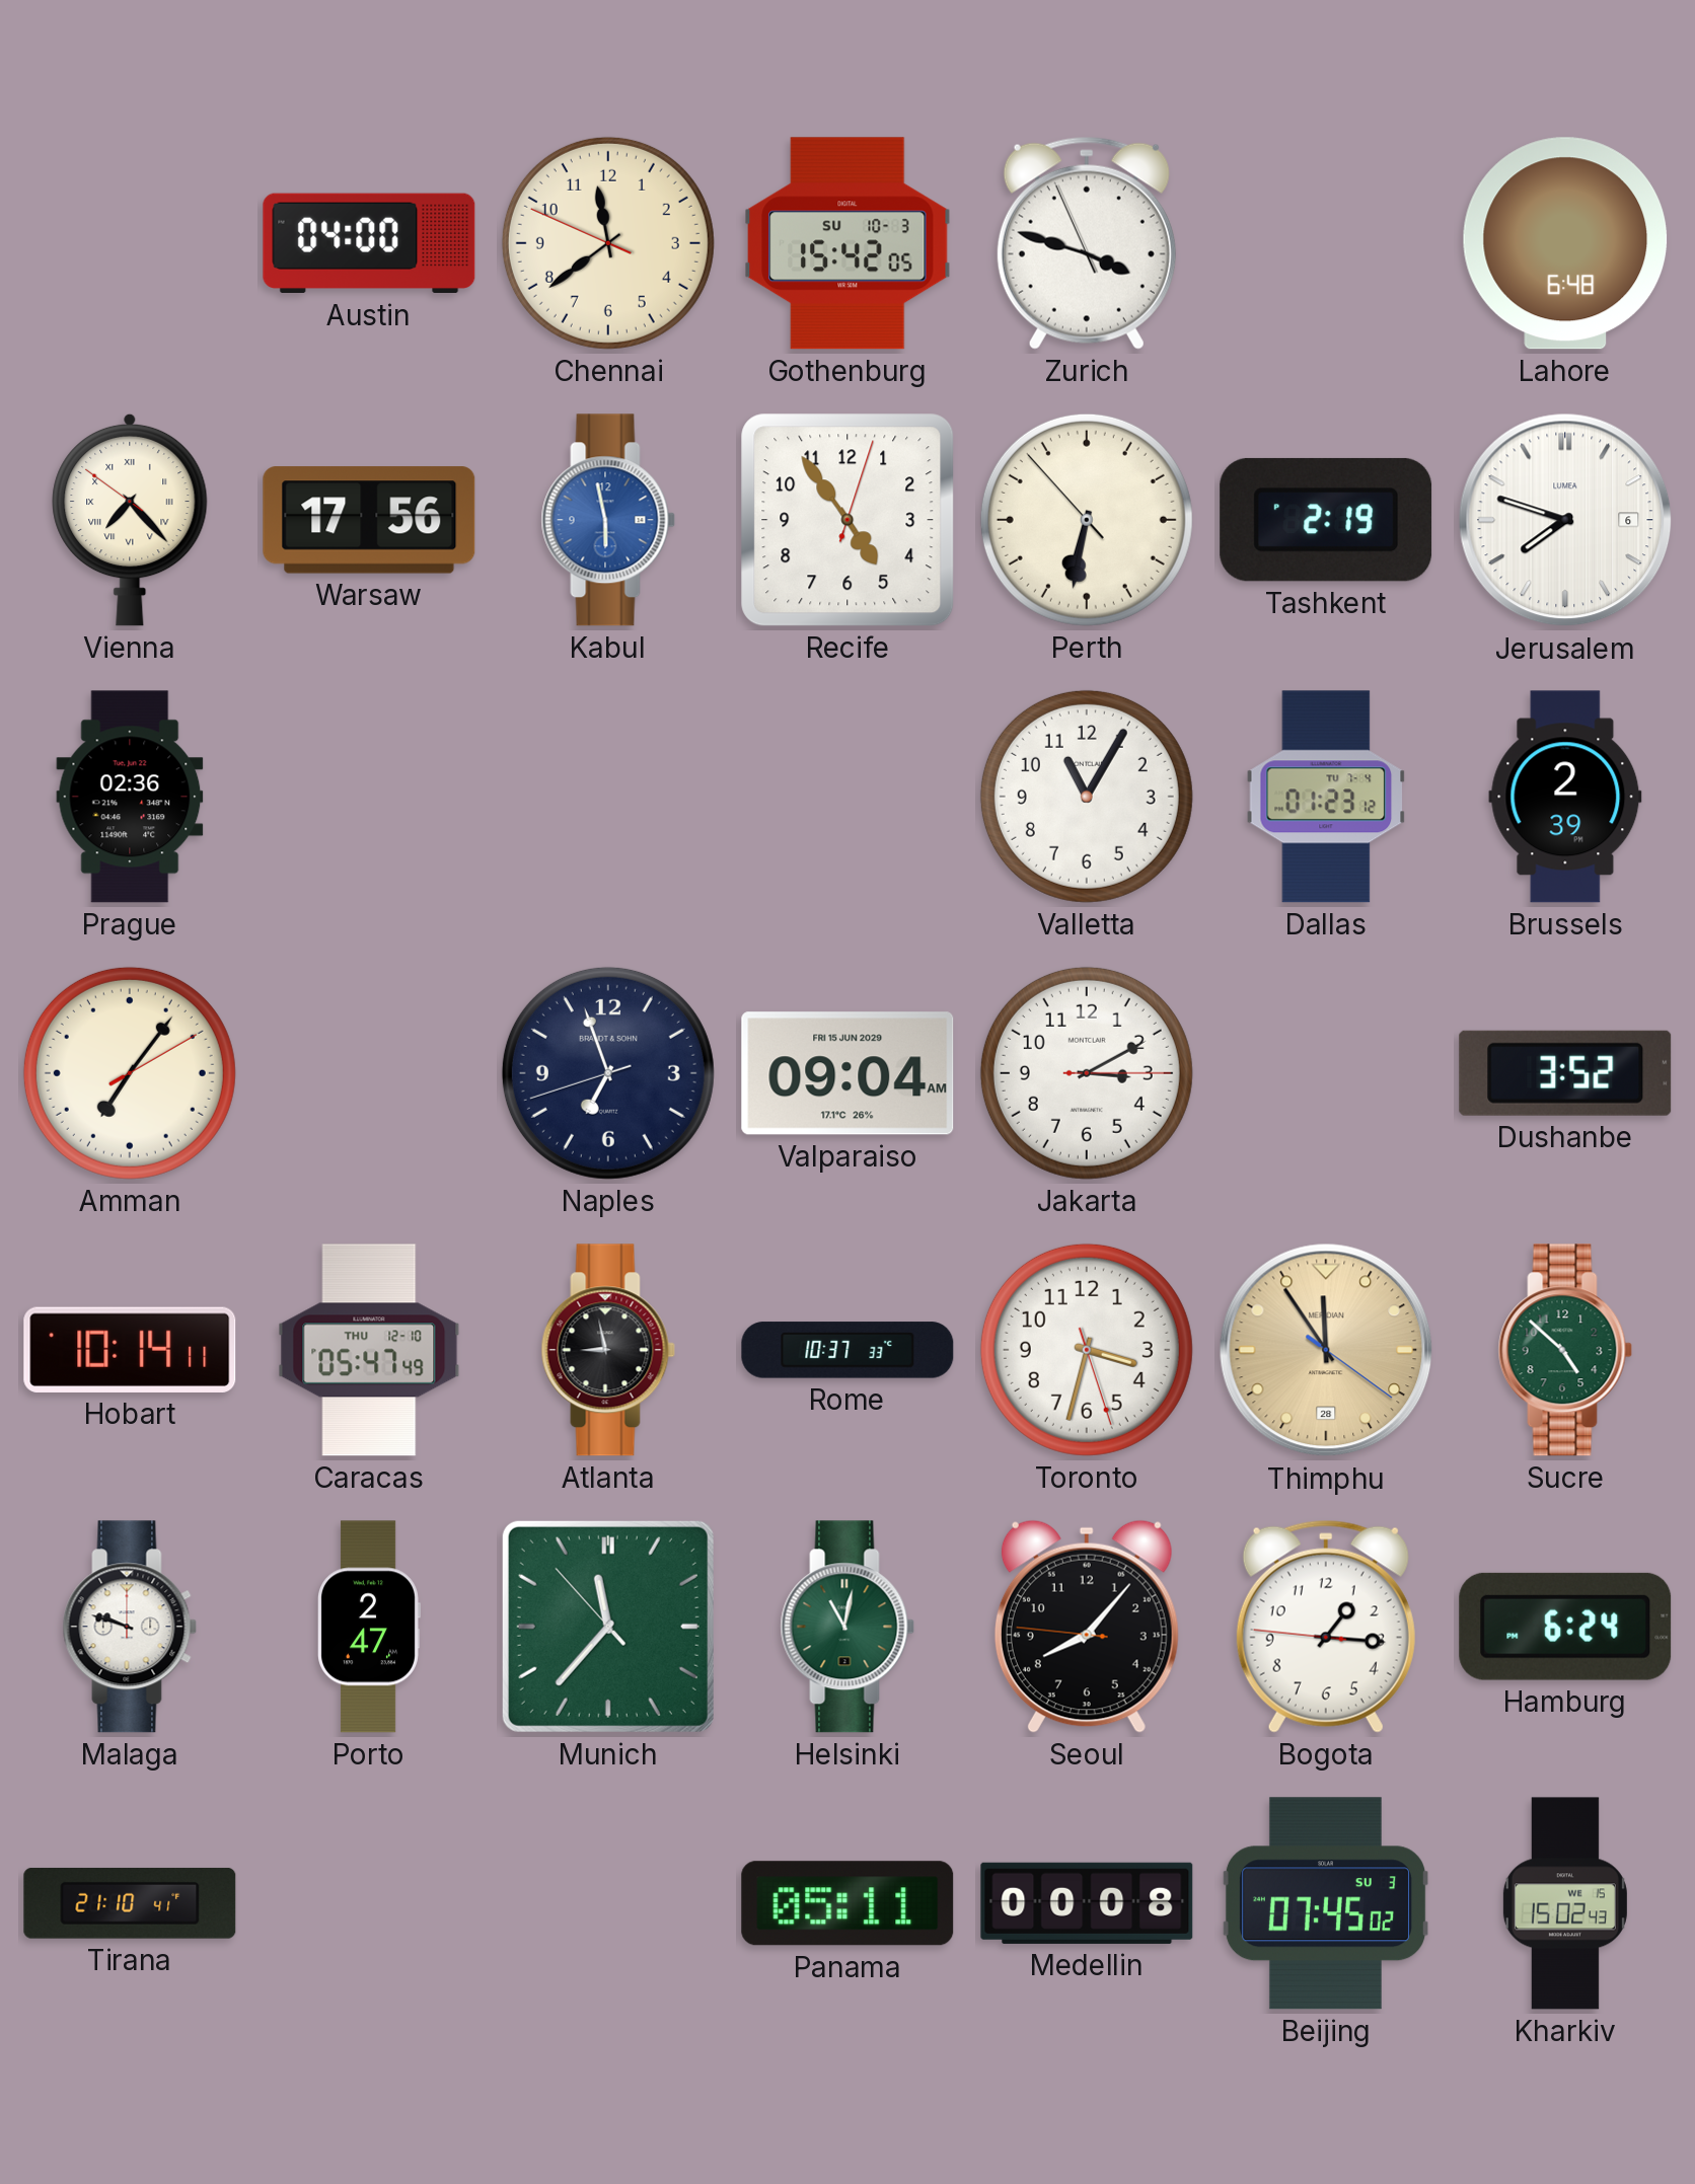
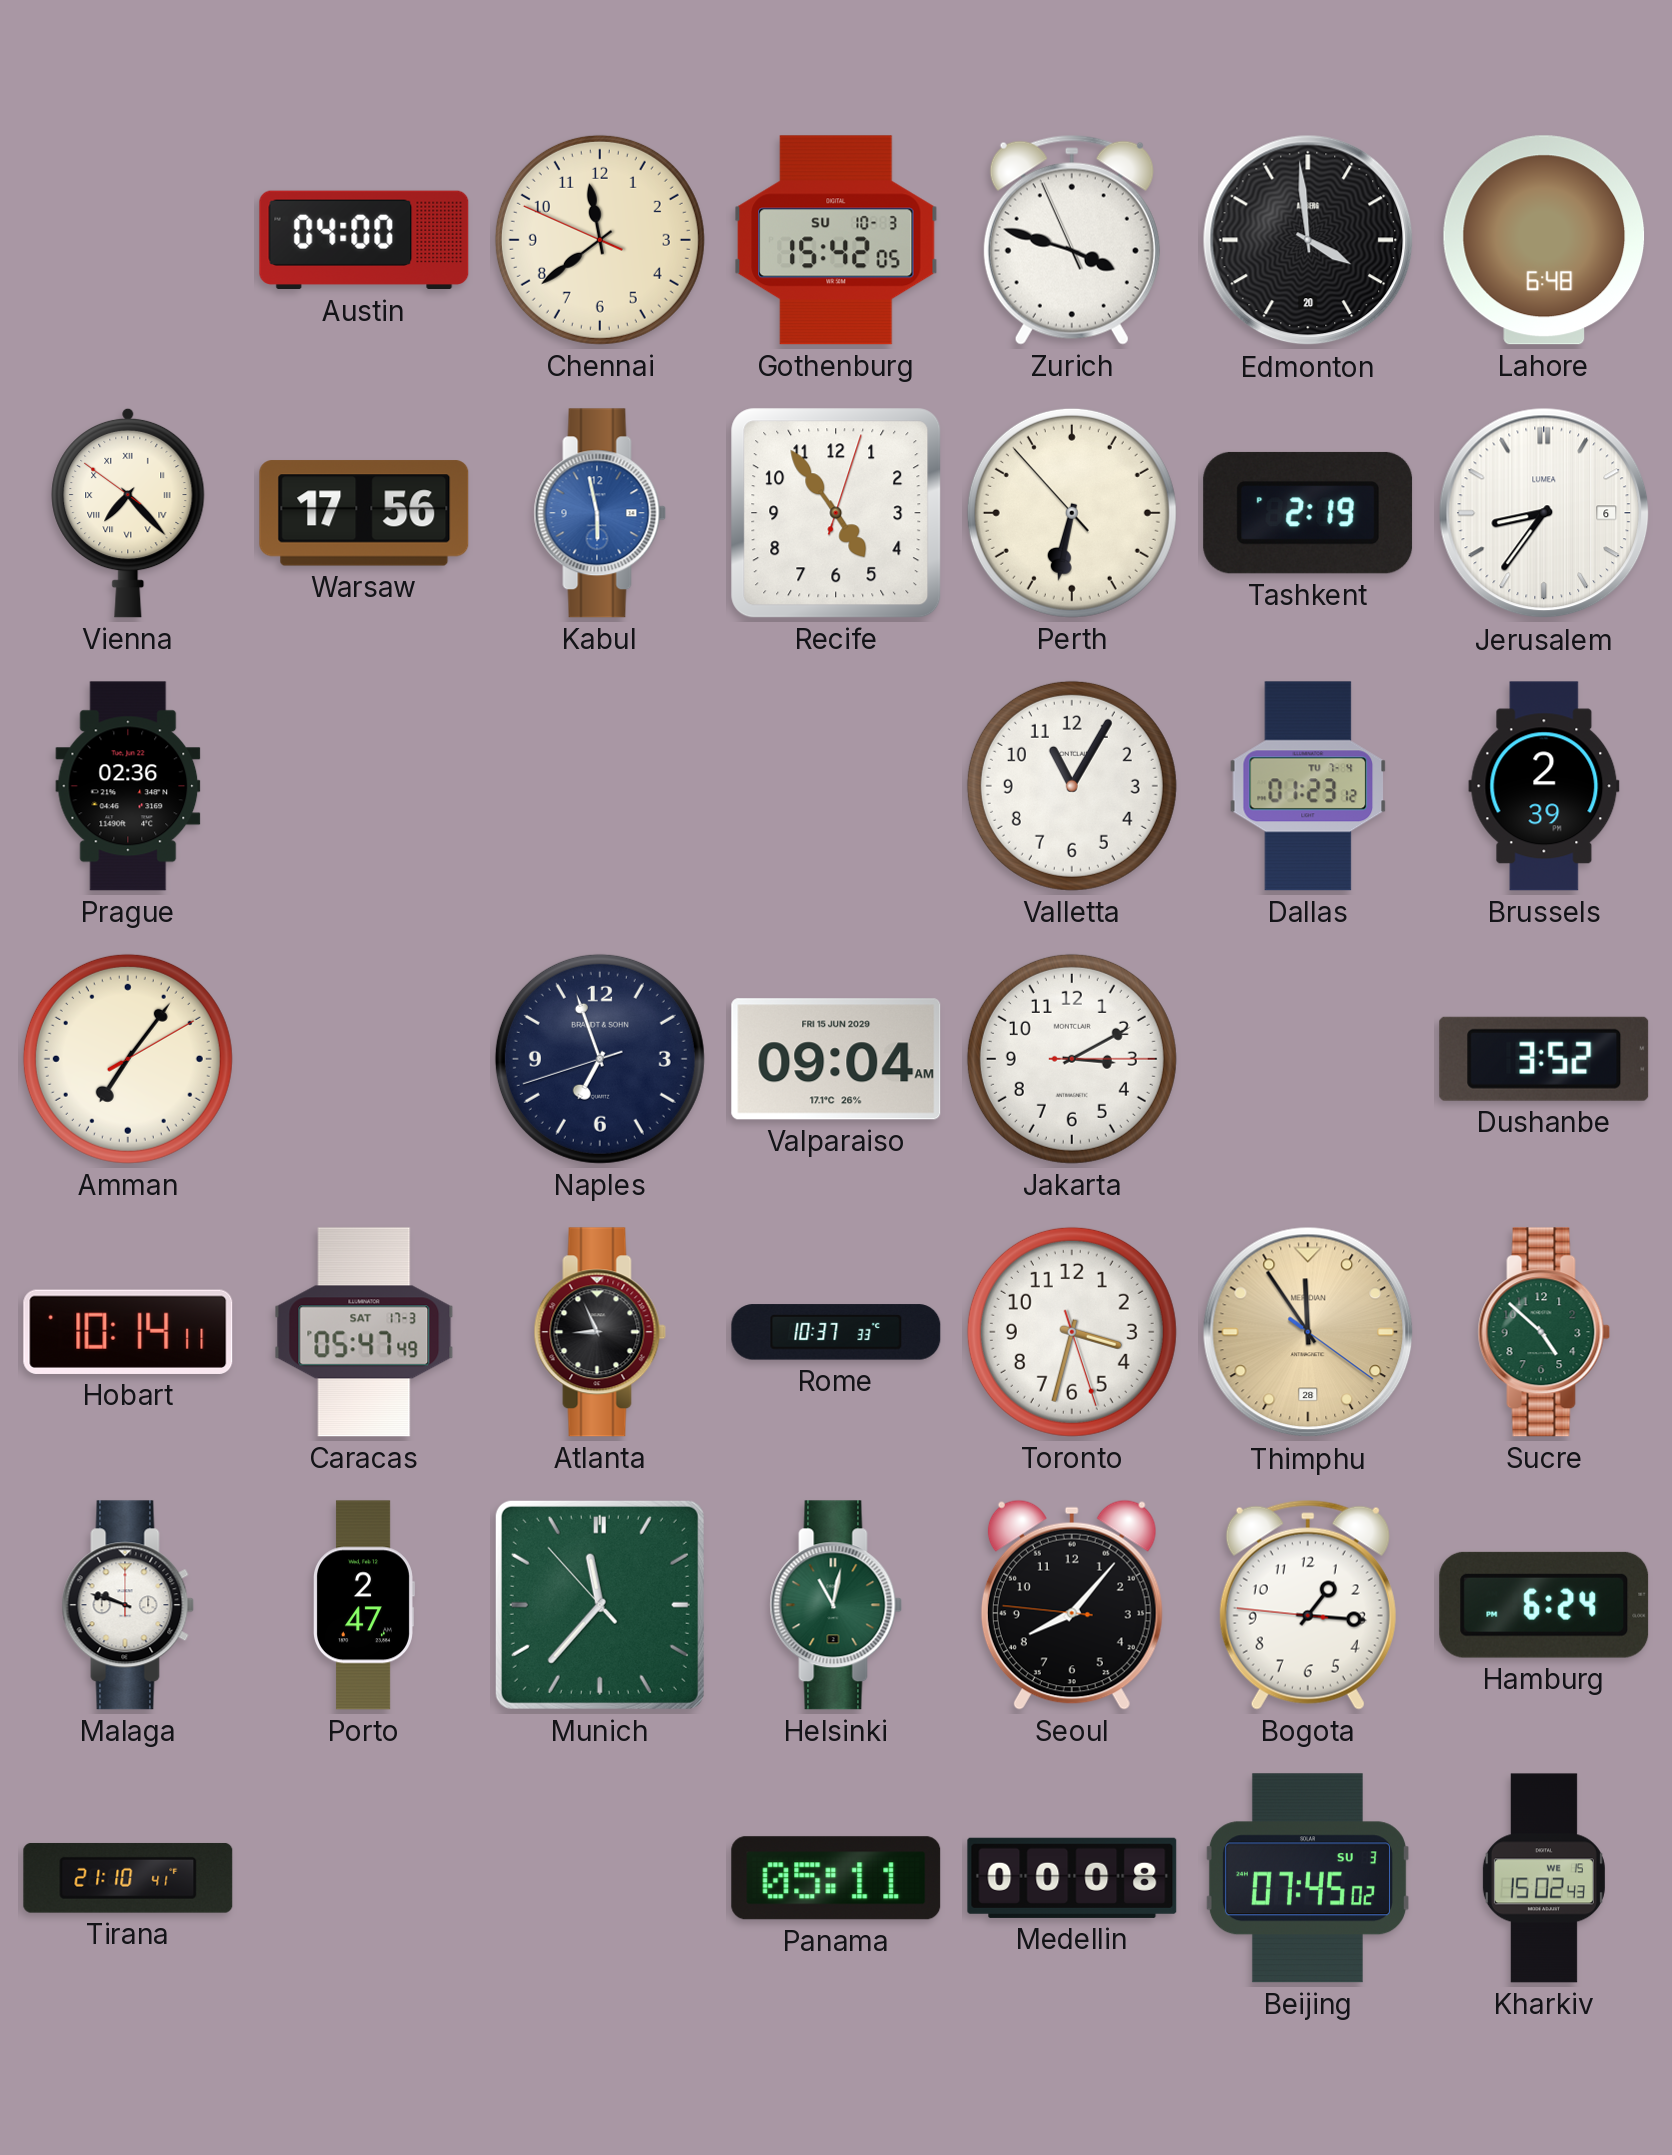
Edmonton: none -> 3:59
Jerusalem: 7:48 -> 8:36
Caracas date: THU 12-10 -> SAT 17-3
Atlanta: 8:58 -> 8:56
